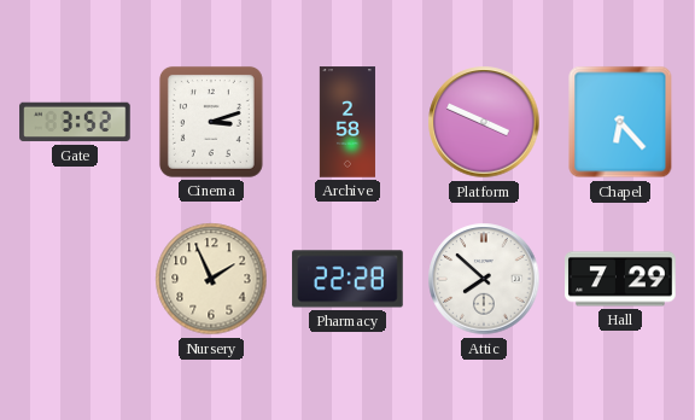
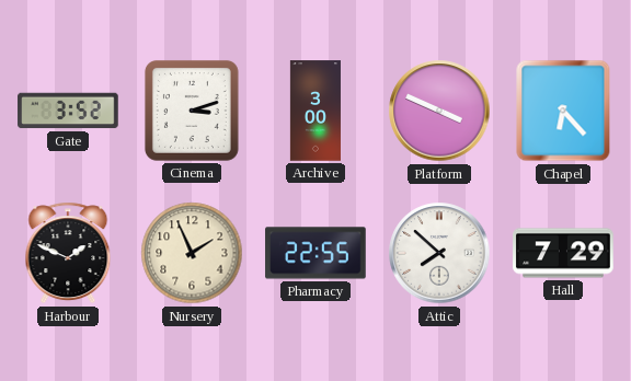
Archive: 2:58 -> 3:00
Harbour: none -> 1:49
Pharmacy: 22:28 -> 22:55
